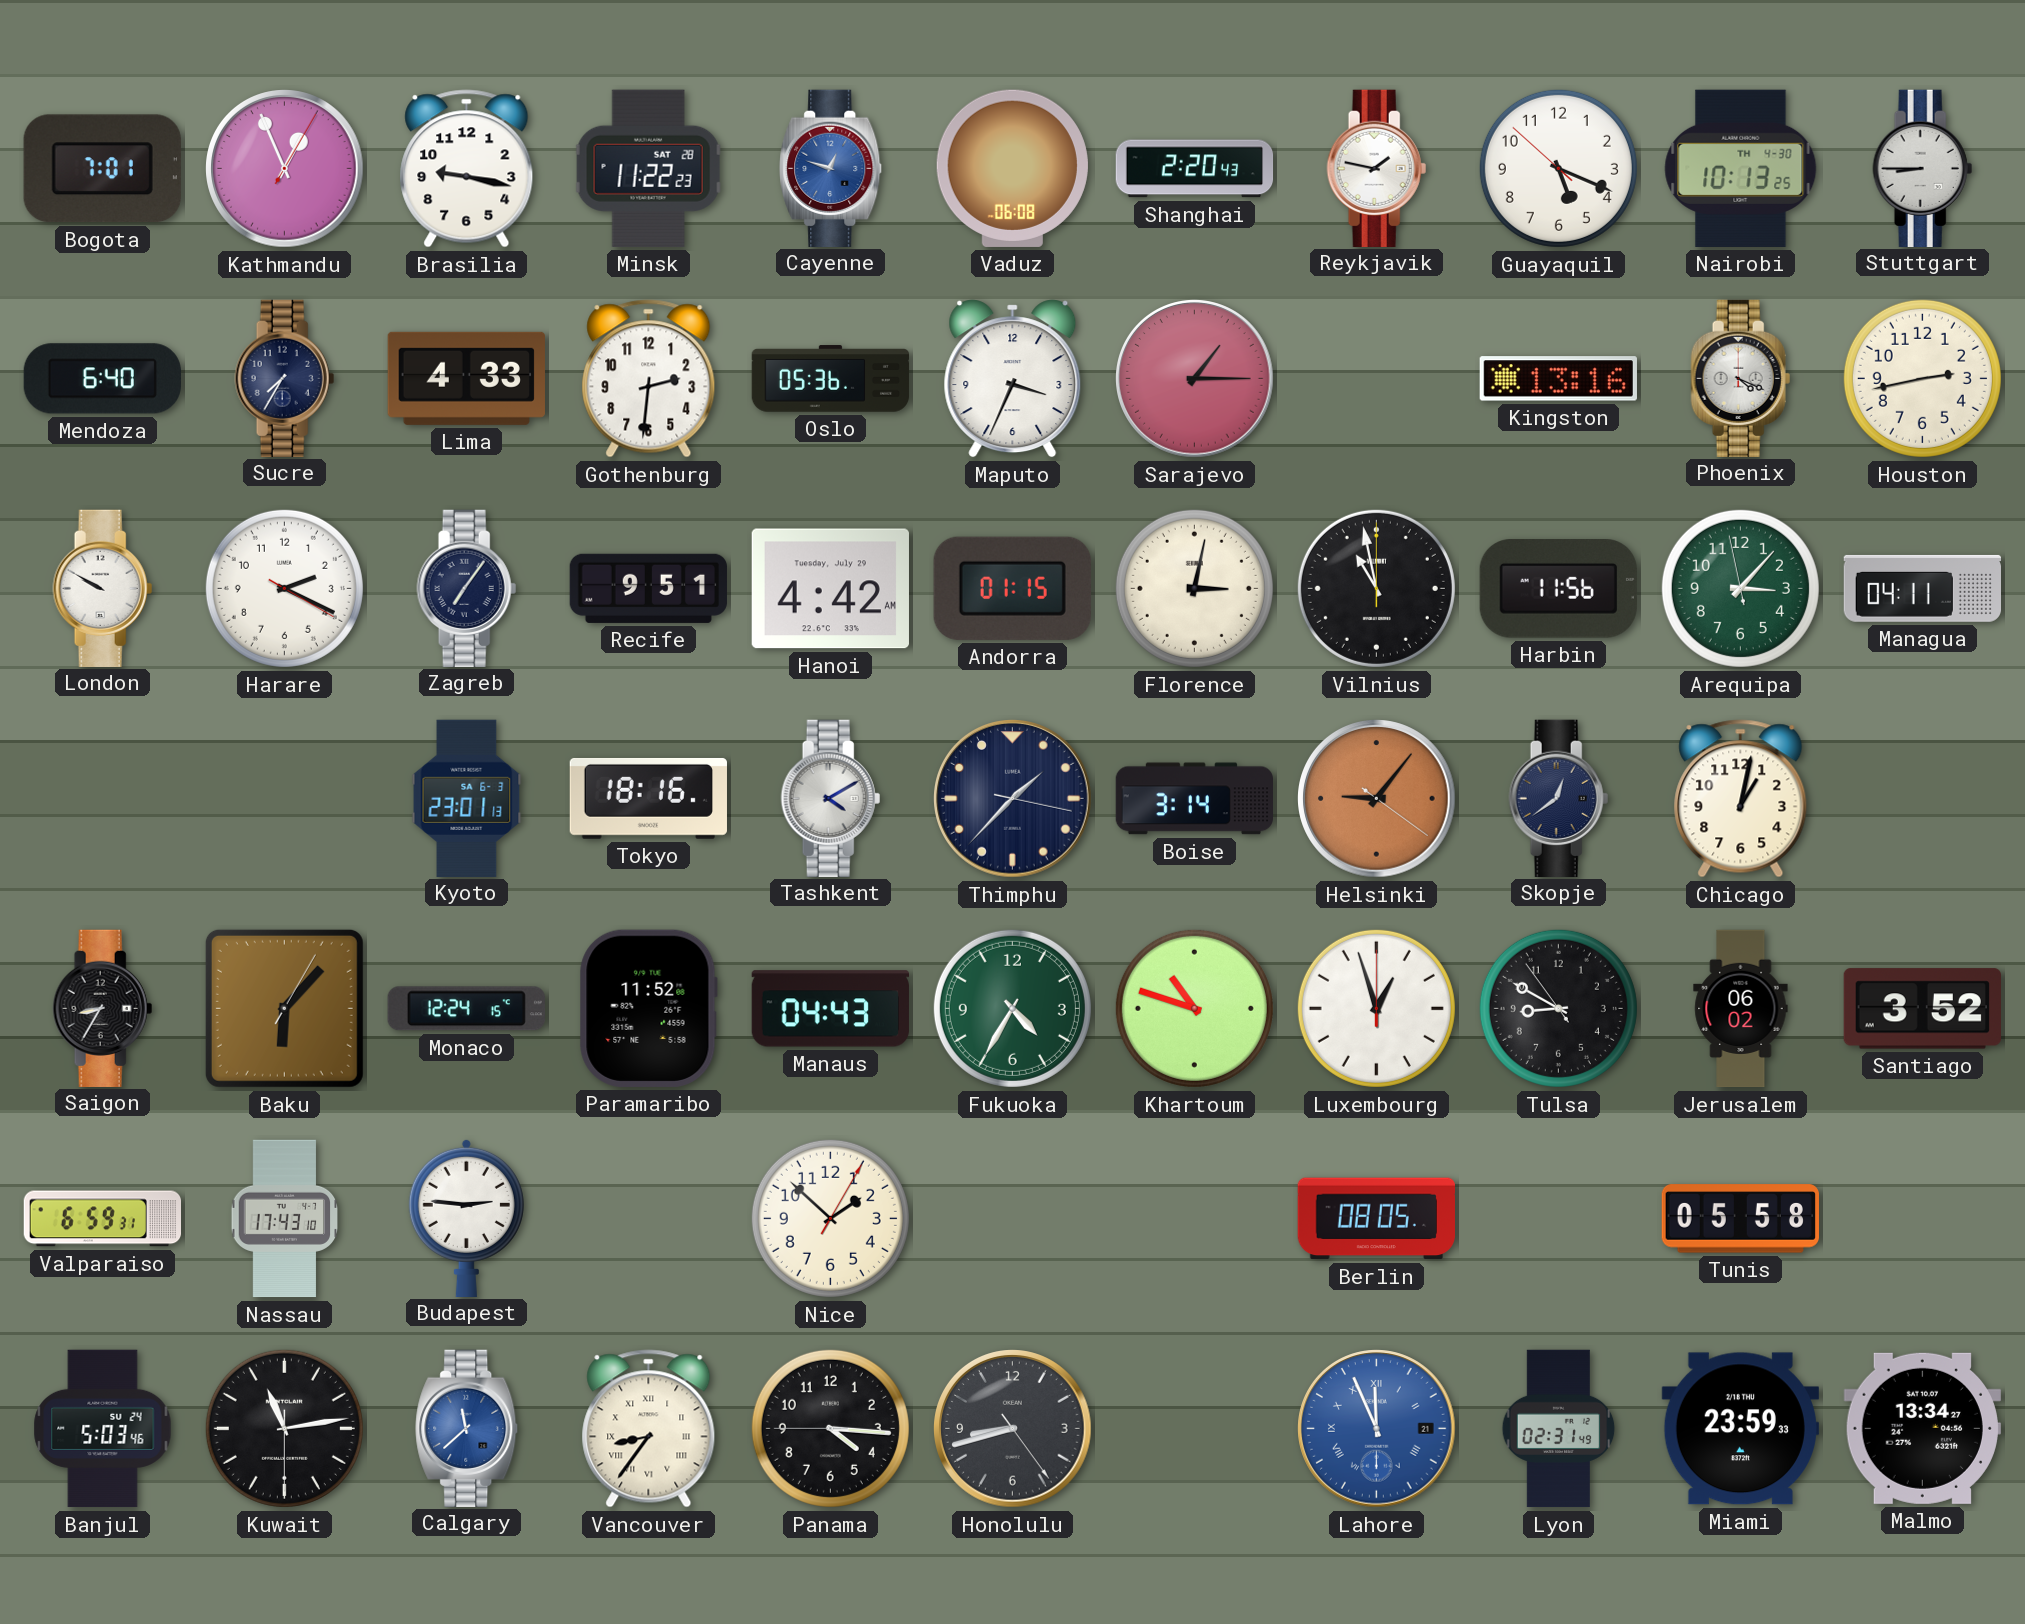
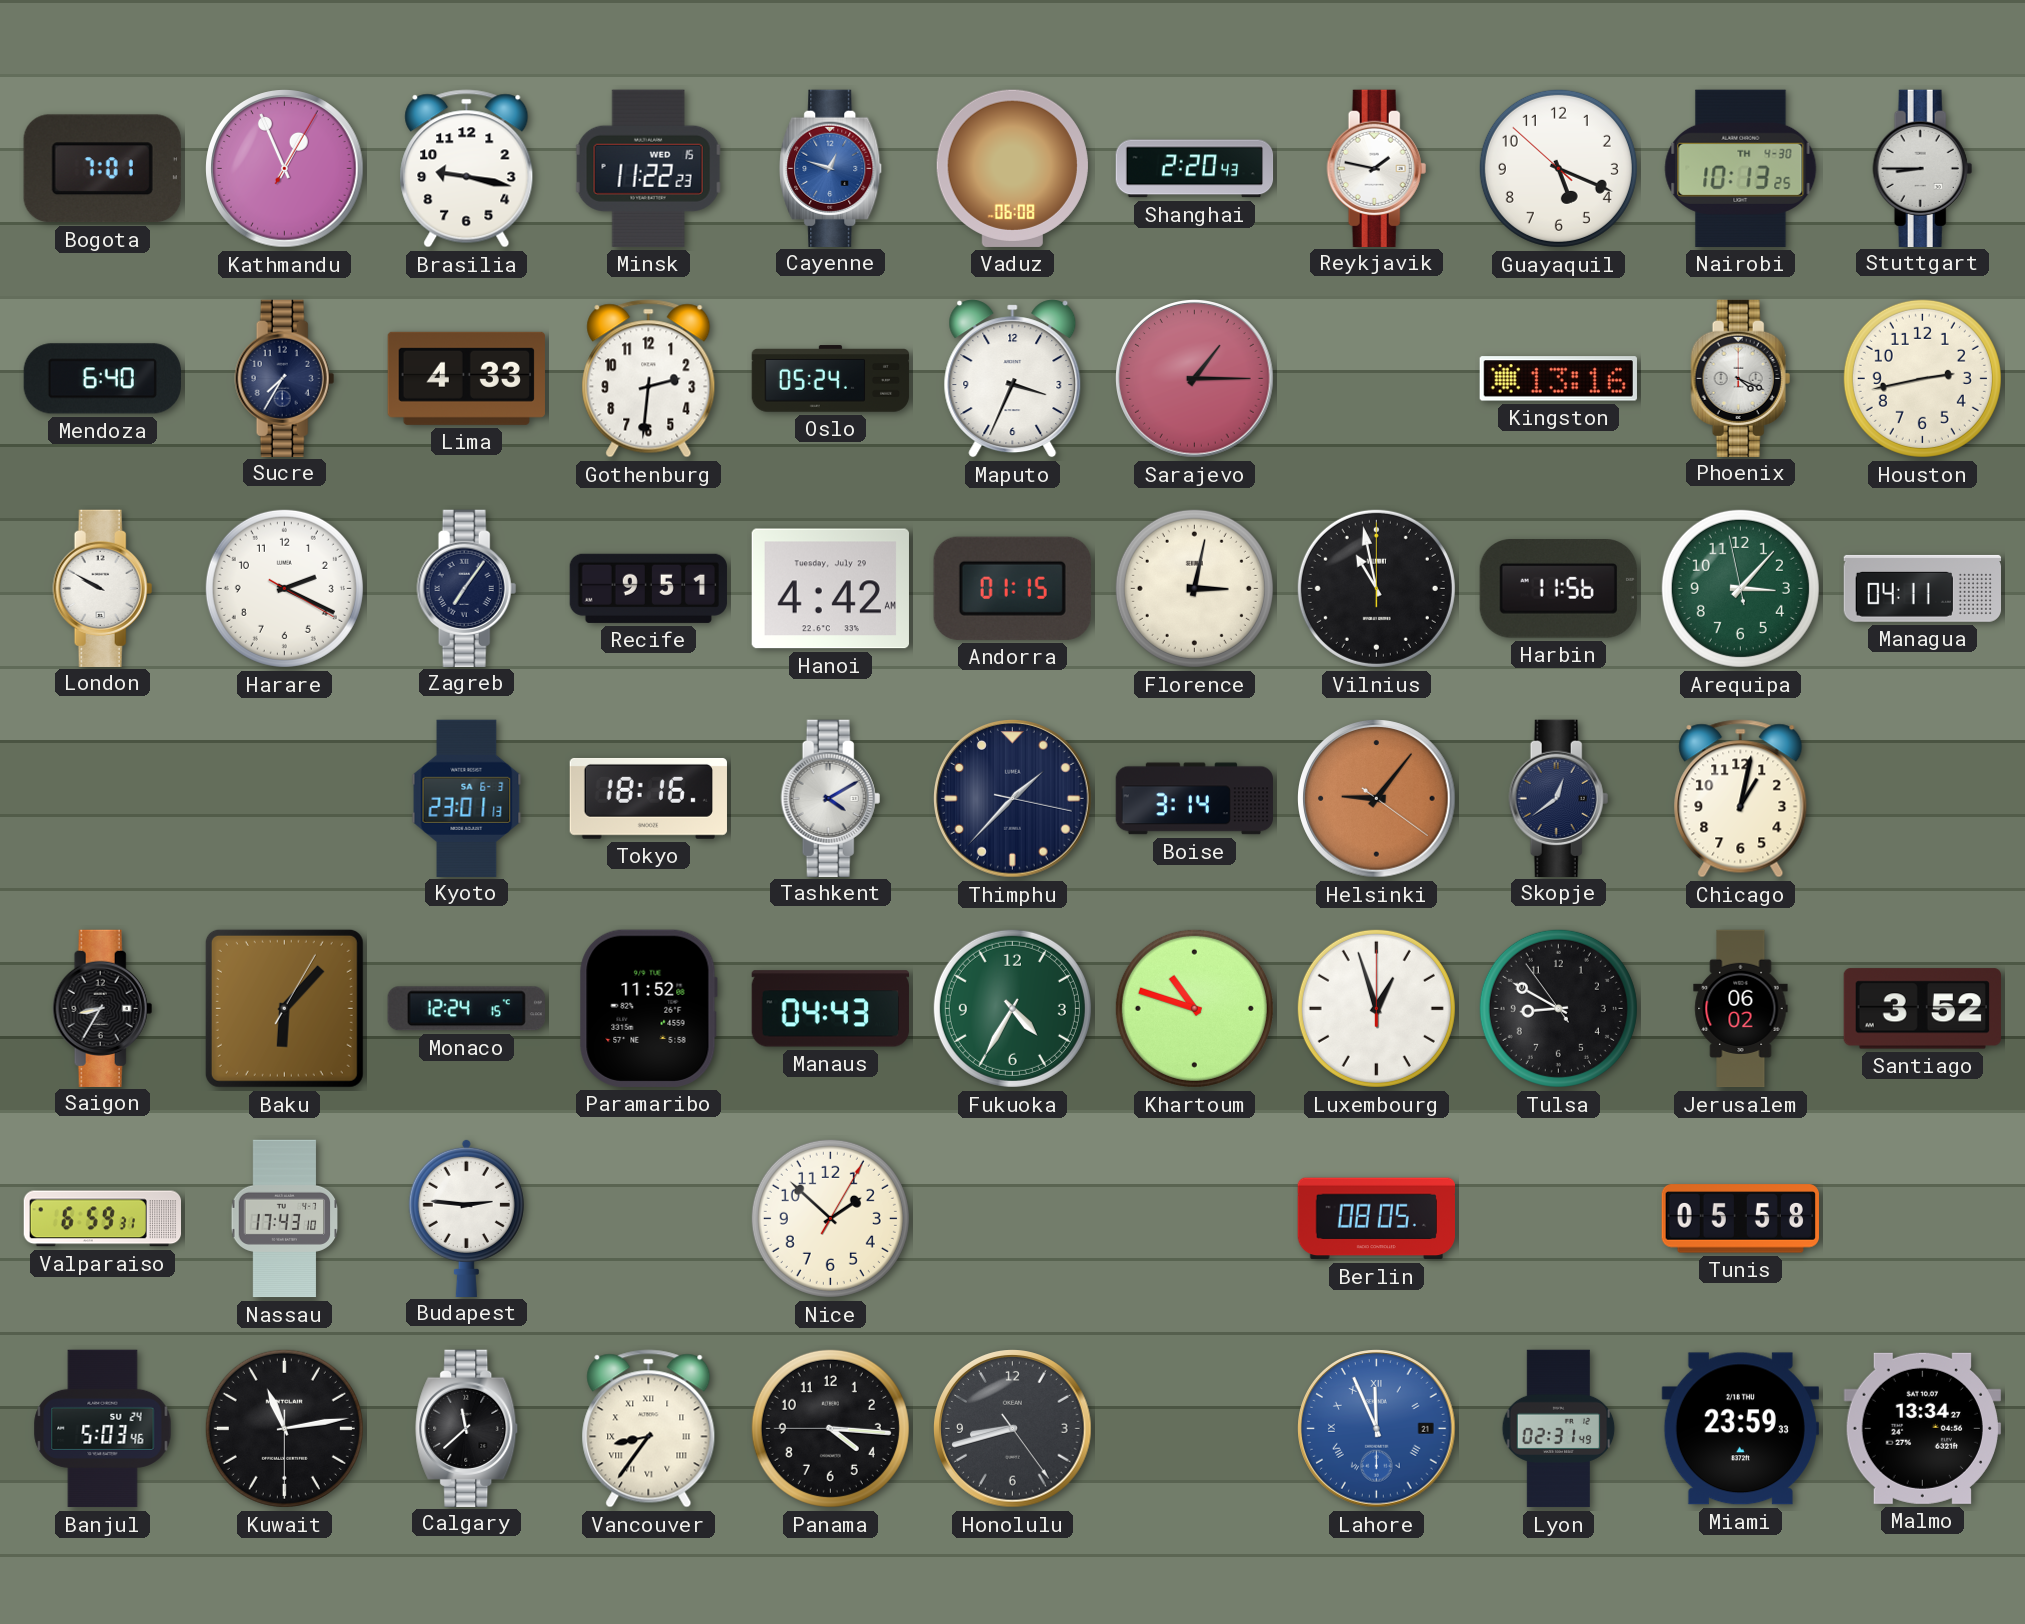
Minsk date: SAT 28 -> WED 15
Oslo: 05:36 -> 05:24
Calgary dial: blue -> black
